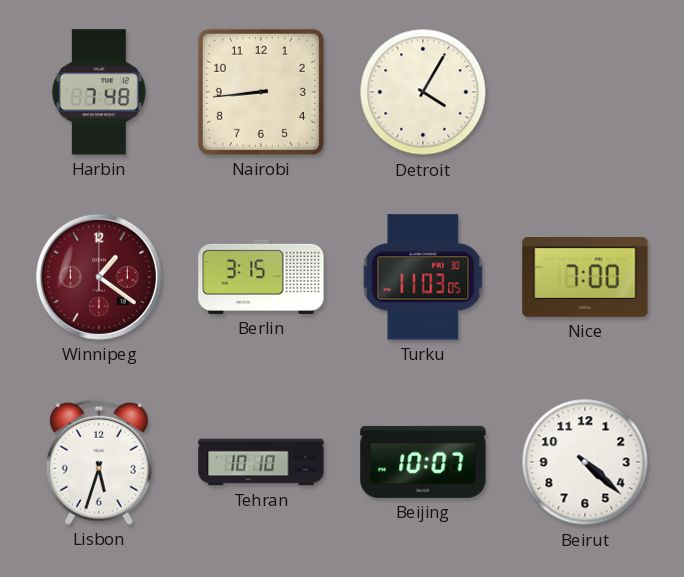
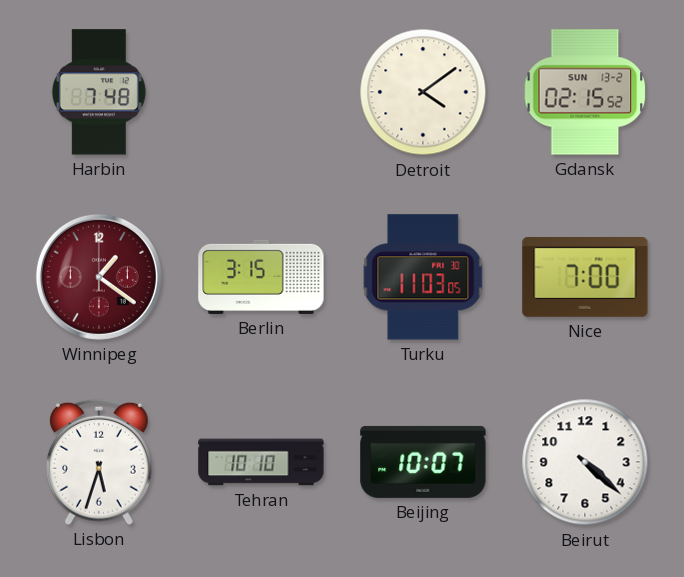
Nairobi: 8:44 -> none
Detroit: 4:05 -> 4:09
Gdansk: none -> 02:15
